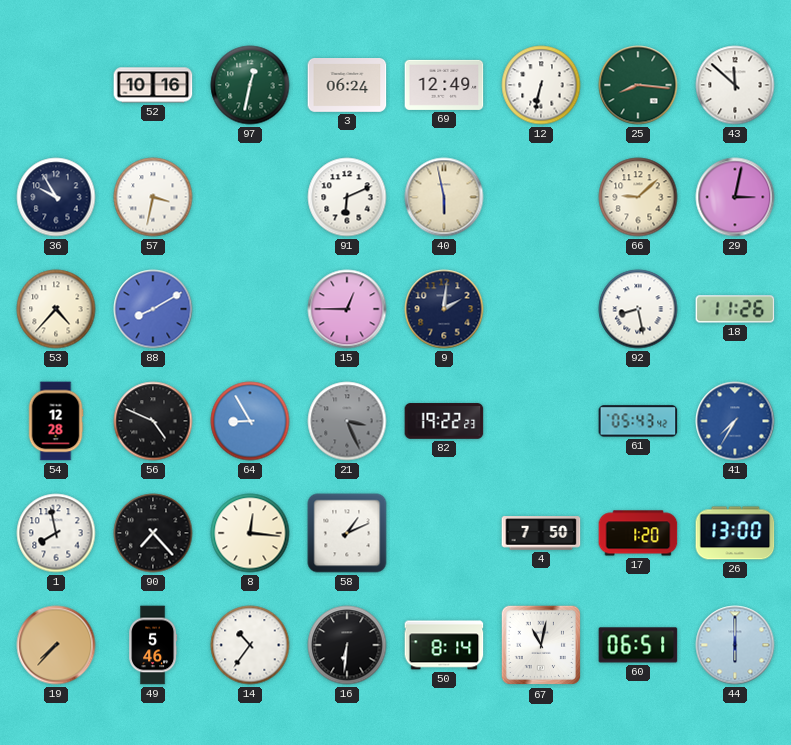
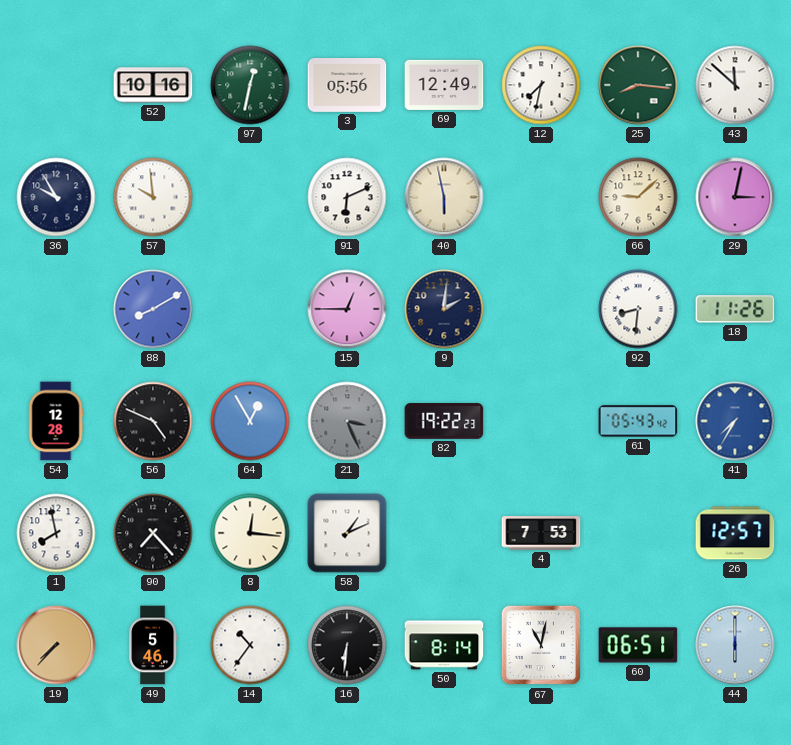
3: 06:24 -> 05:56
12: 6:32 -> 7:32
57: 3:32 -> 9:59
53: 4:37 -> none
92: 8:28 -> 8:31
64: 8:55 -> 12:55
4: 7:50 -> 7:53
17: 1:20 -> none
26: 13:00 -> 12:57
